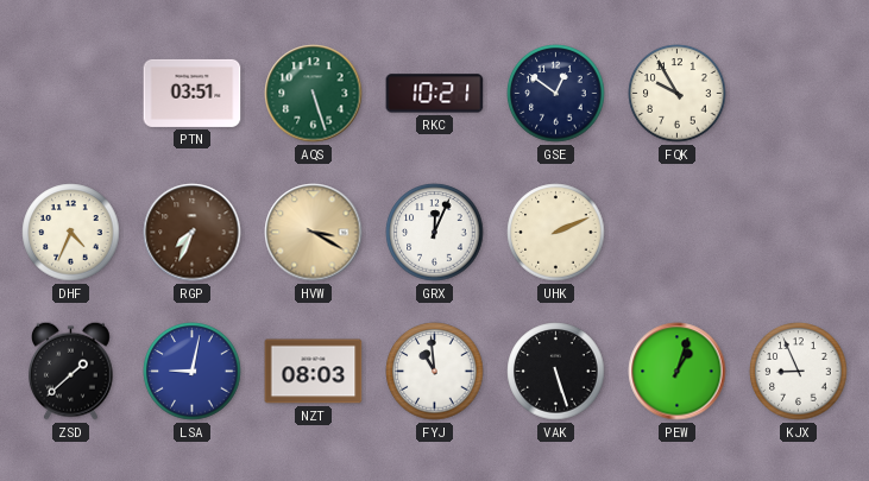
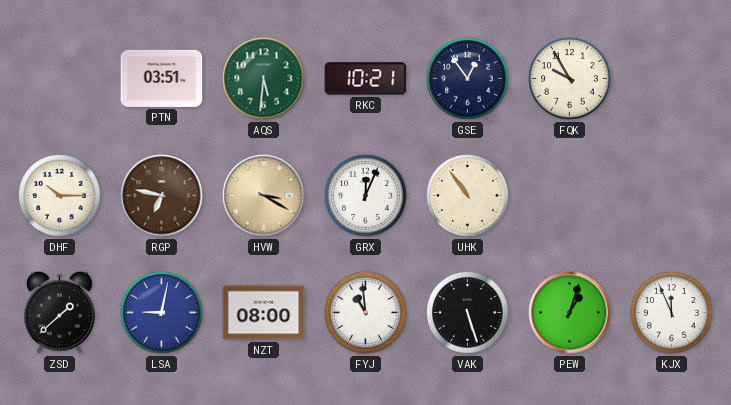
AQS: 5:27 -> 5:31
GSE: 12:51 -> 12:54
DHF: 4:34 -> 10:15
RGP: 7:34 -> 6:47
UHK: 2:11 -> 10:54
NZT: 08:03 -> 08:00
KJX: 8:56 -> 11:56
